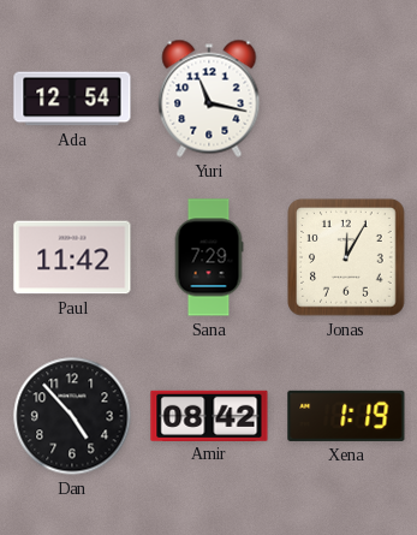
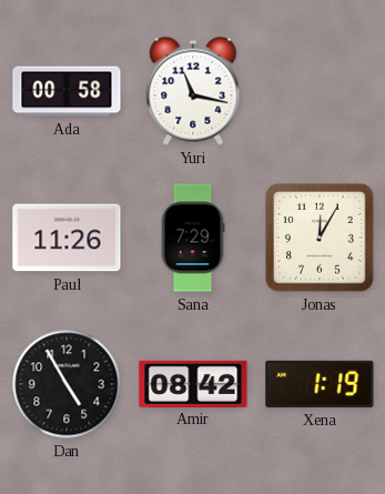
Ada: 12:54 -> 00:58
Paul: 11:42 -> 11:26
Dan: 4:53 -> 4:55
